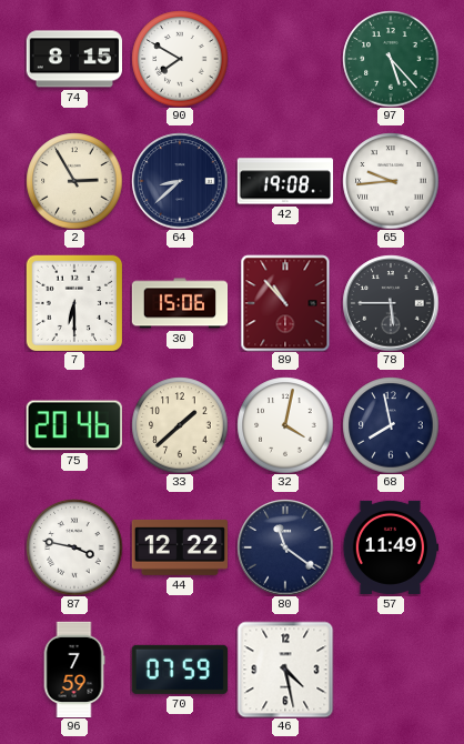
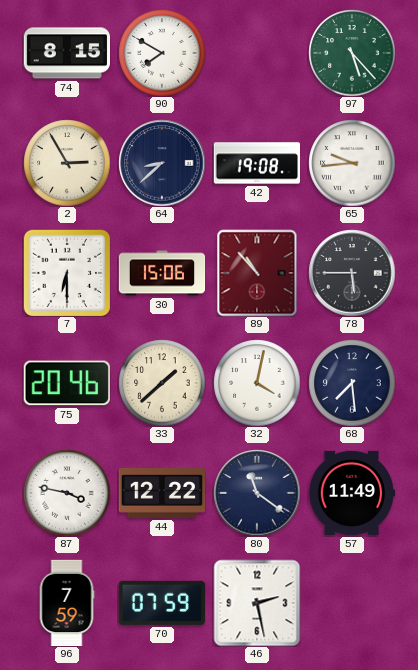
68: 7:58 -> 7:29
46: 4:28 -> 2:28
